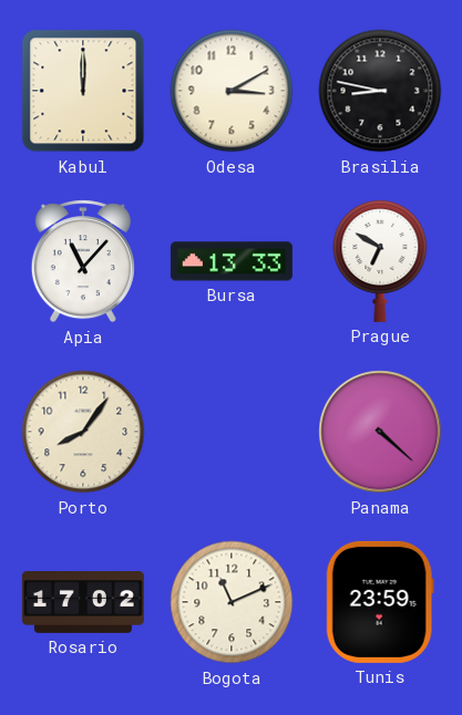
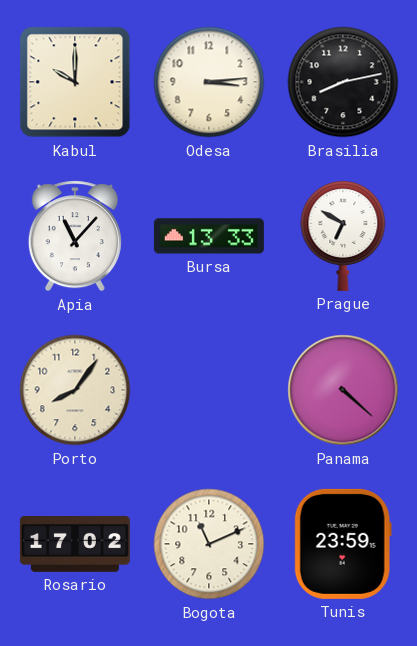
Kabul: 12:00 -> 10:00
Odesa: 3:10 -> 3:14
Brasilia: 8:47 -> 8:13
